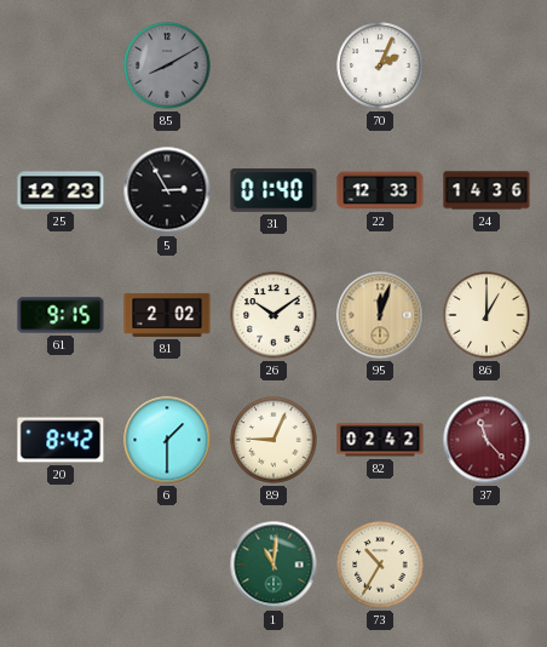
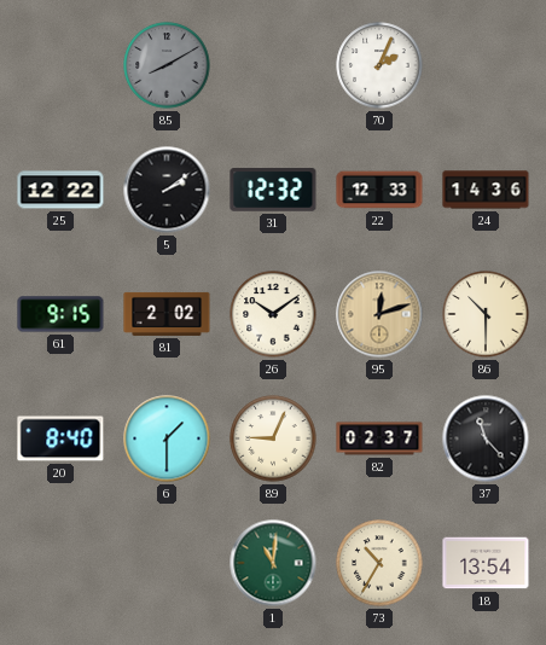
25: 12:23 -> 12:22
5: 2:55 -> 2:09
31: 01:40 -> 12:32
95: 12:03 -> 12:12
86: 1:00 -> 10:30
20: 8:42 -> 8:40
82: 02:42 -> 02:37
37 dial: burgundy -> black
18: none -> 13:54
